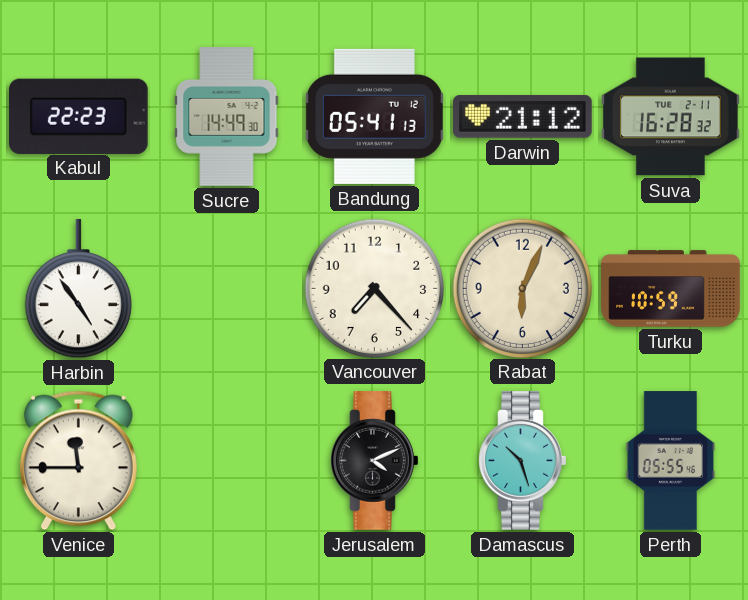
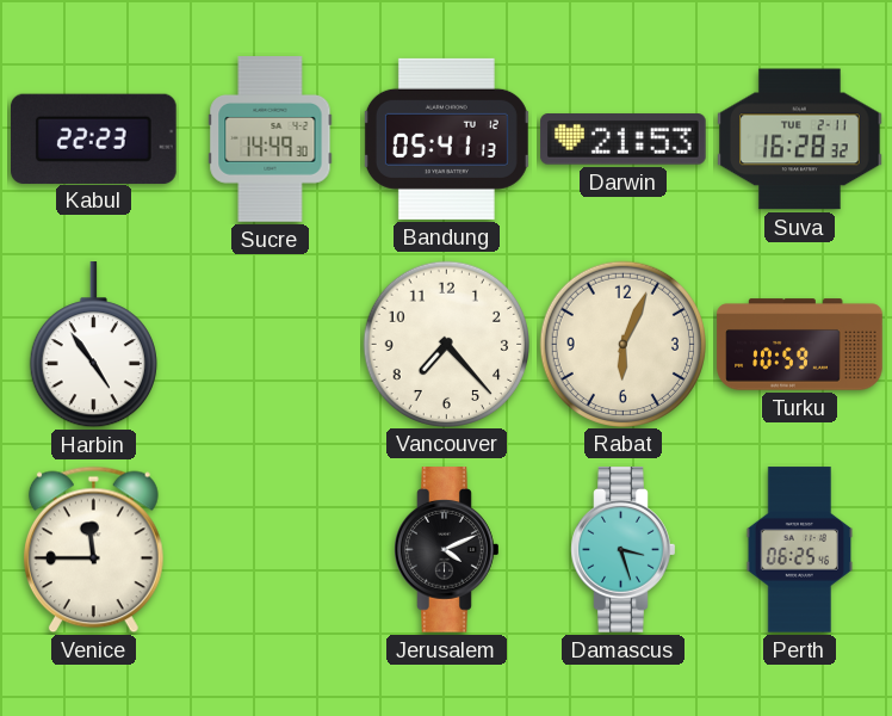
Darwin: 21:12 -> 21:53
Damascus: 10:27 -> 3:27
Perth: 05:55 -> 06:25
